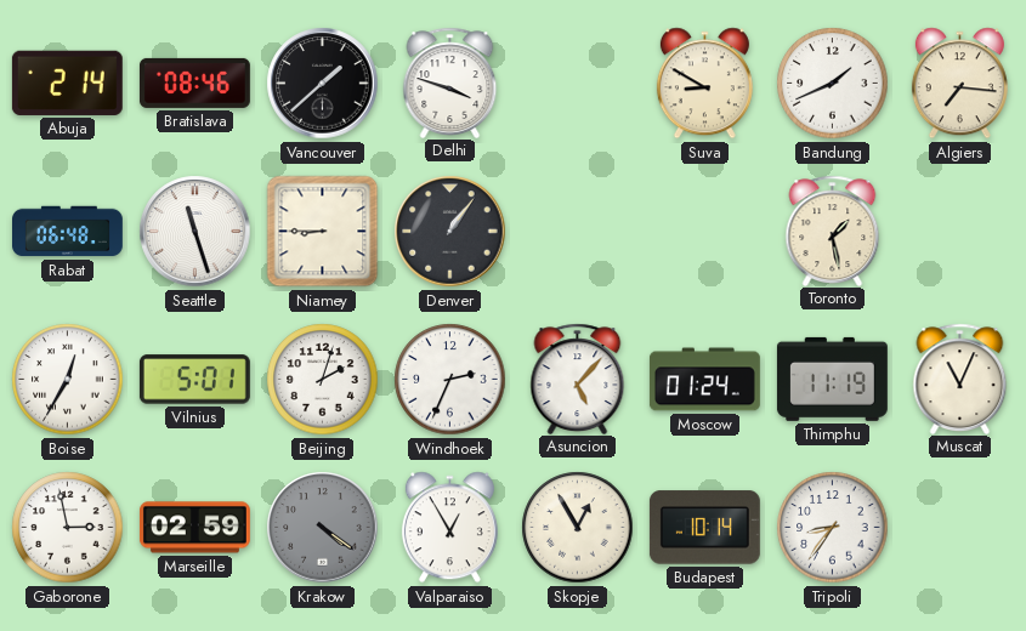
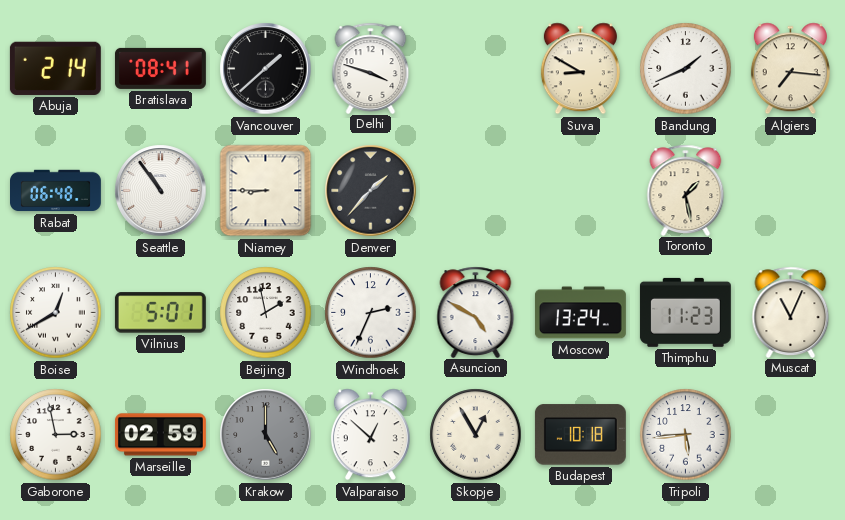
Bratislava: 08:46 -> 08:41
Seattle: 11:27 -> 10:54
Denver: 1:06 -> 1:37
Boise: 12:35 -> 12:40
Beijing: 2:03 -> 1:58
Asuncion: 5:07 -> 4:50
Moscow: 01:24 -> 13:24
Thimphu: 11:19 -> 11:23
Krakow: 4:21 -> 5:00
Valparaiso: 12:55 -> 12:52
Budapest: 10:14 -> 10:18
Tripoli: 8:36 -> 5:44
